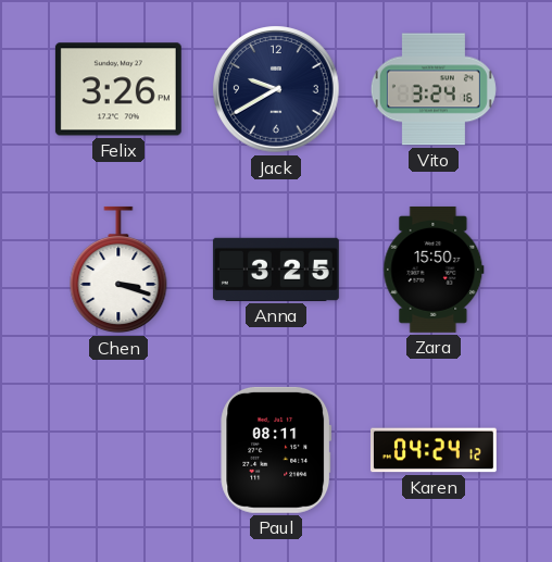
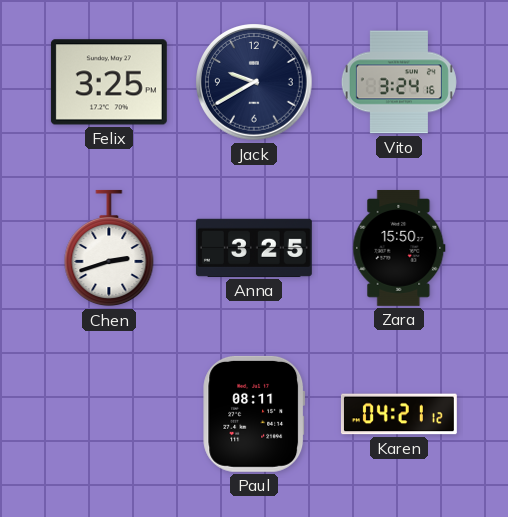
Felix: 3:26 -> 3:25
Chen: 3:18 -> 2:42
Karen: 04:24 -> 04:21
